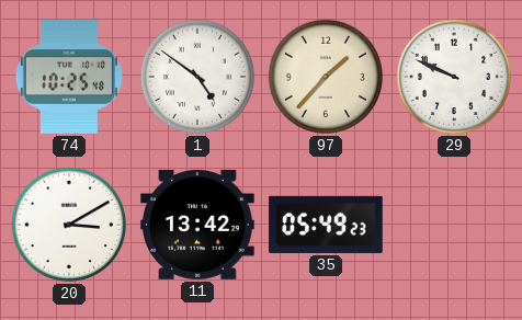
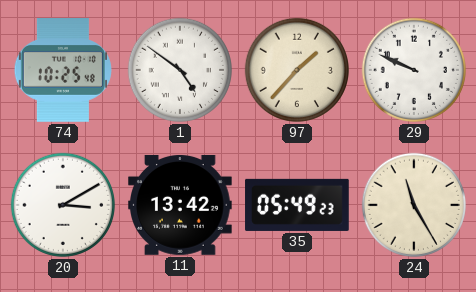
24: none -> 11:25
